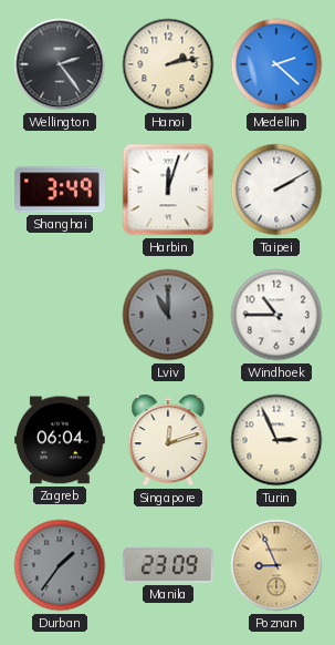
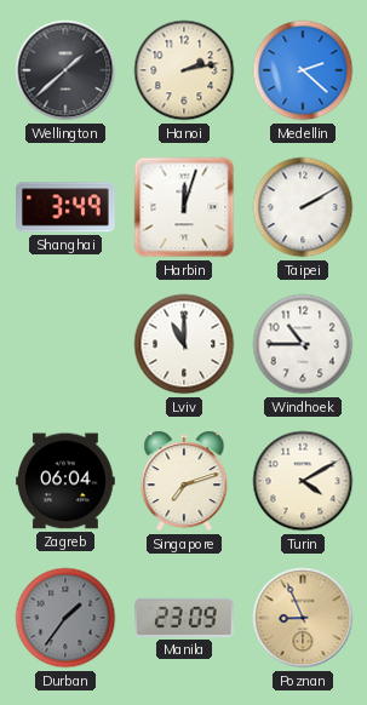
Wellington: 2:24 -> 1:38
Lviv dial: grey -> white
Singapore: 12:12 -> 7:12
Turin: 2:56 -> 4:10
